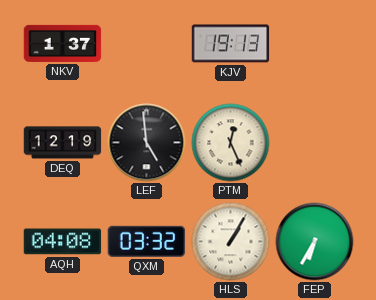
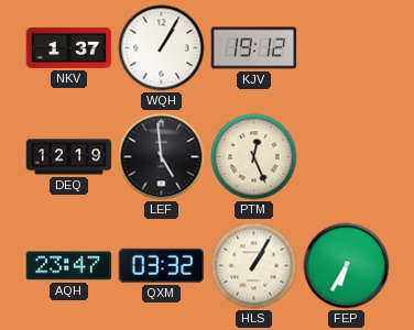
WQH: none -> 1:05
KJV: 19:13 -> 19:12
AQH: 04:08 -> 23:47
